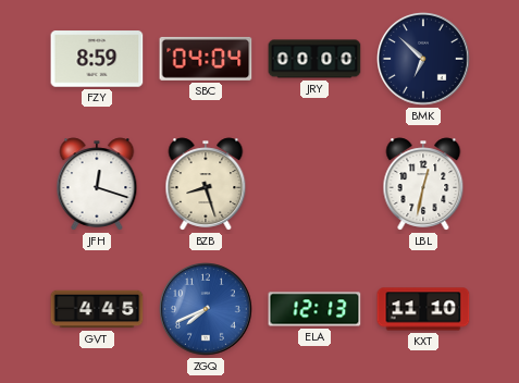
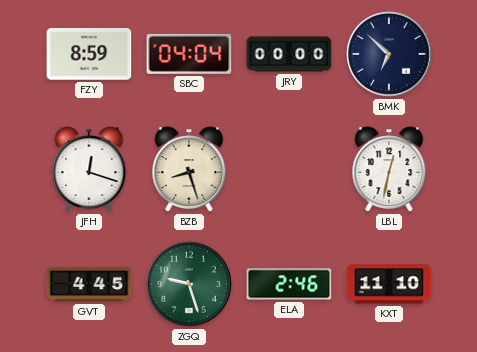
ZGQ: 7:41 -> 9:27
ZGQ dial: blue -> green
ELA: 12:13 -> 2:46
